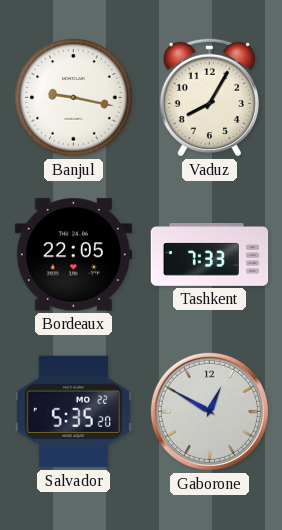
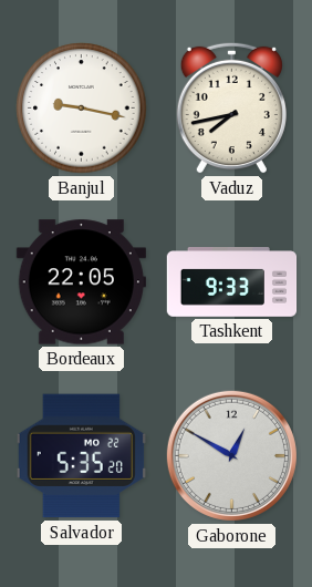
Vaduz: 8:05 -> 7:43
Tashkent: 7:33 -> 9:33
